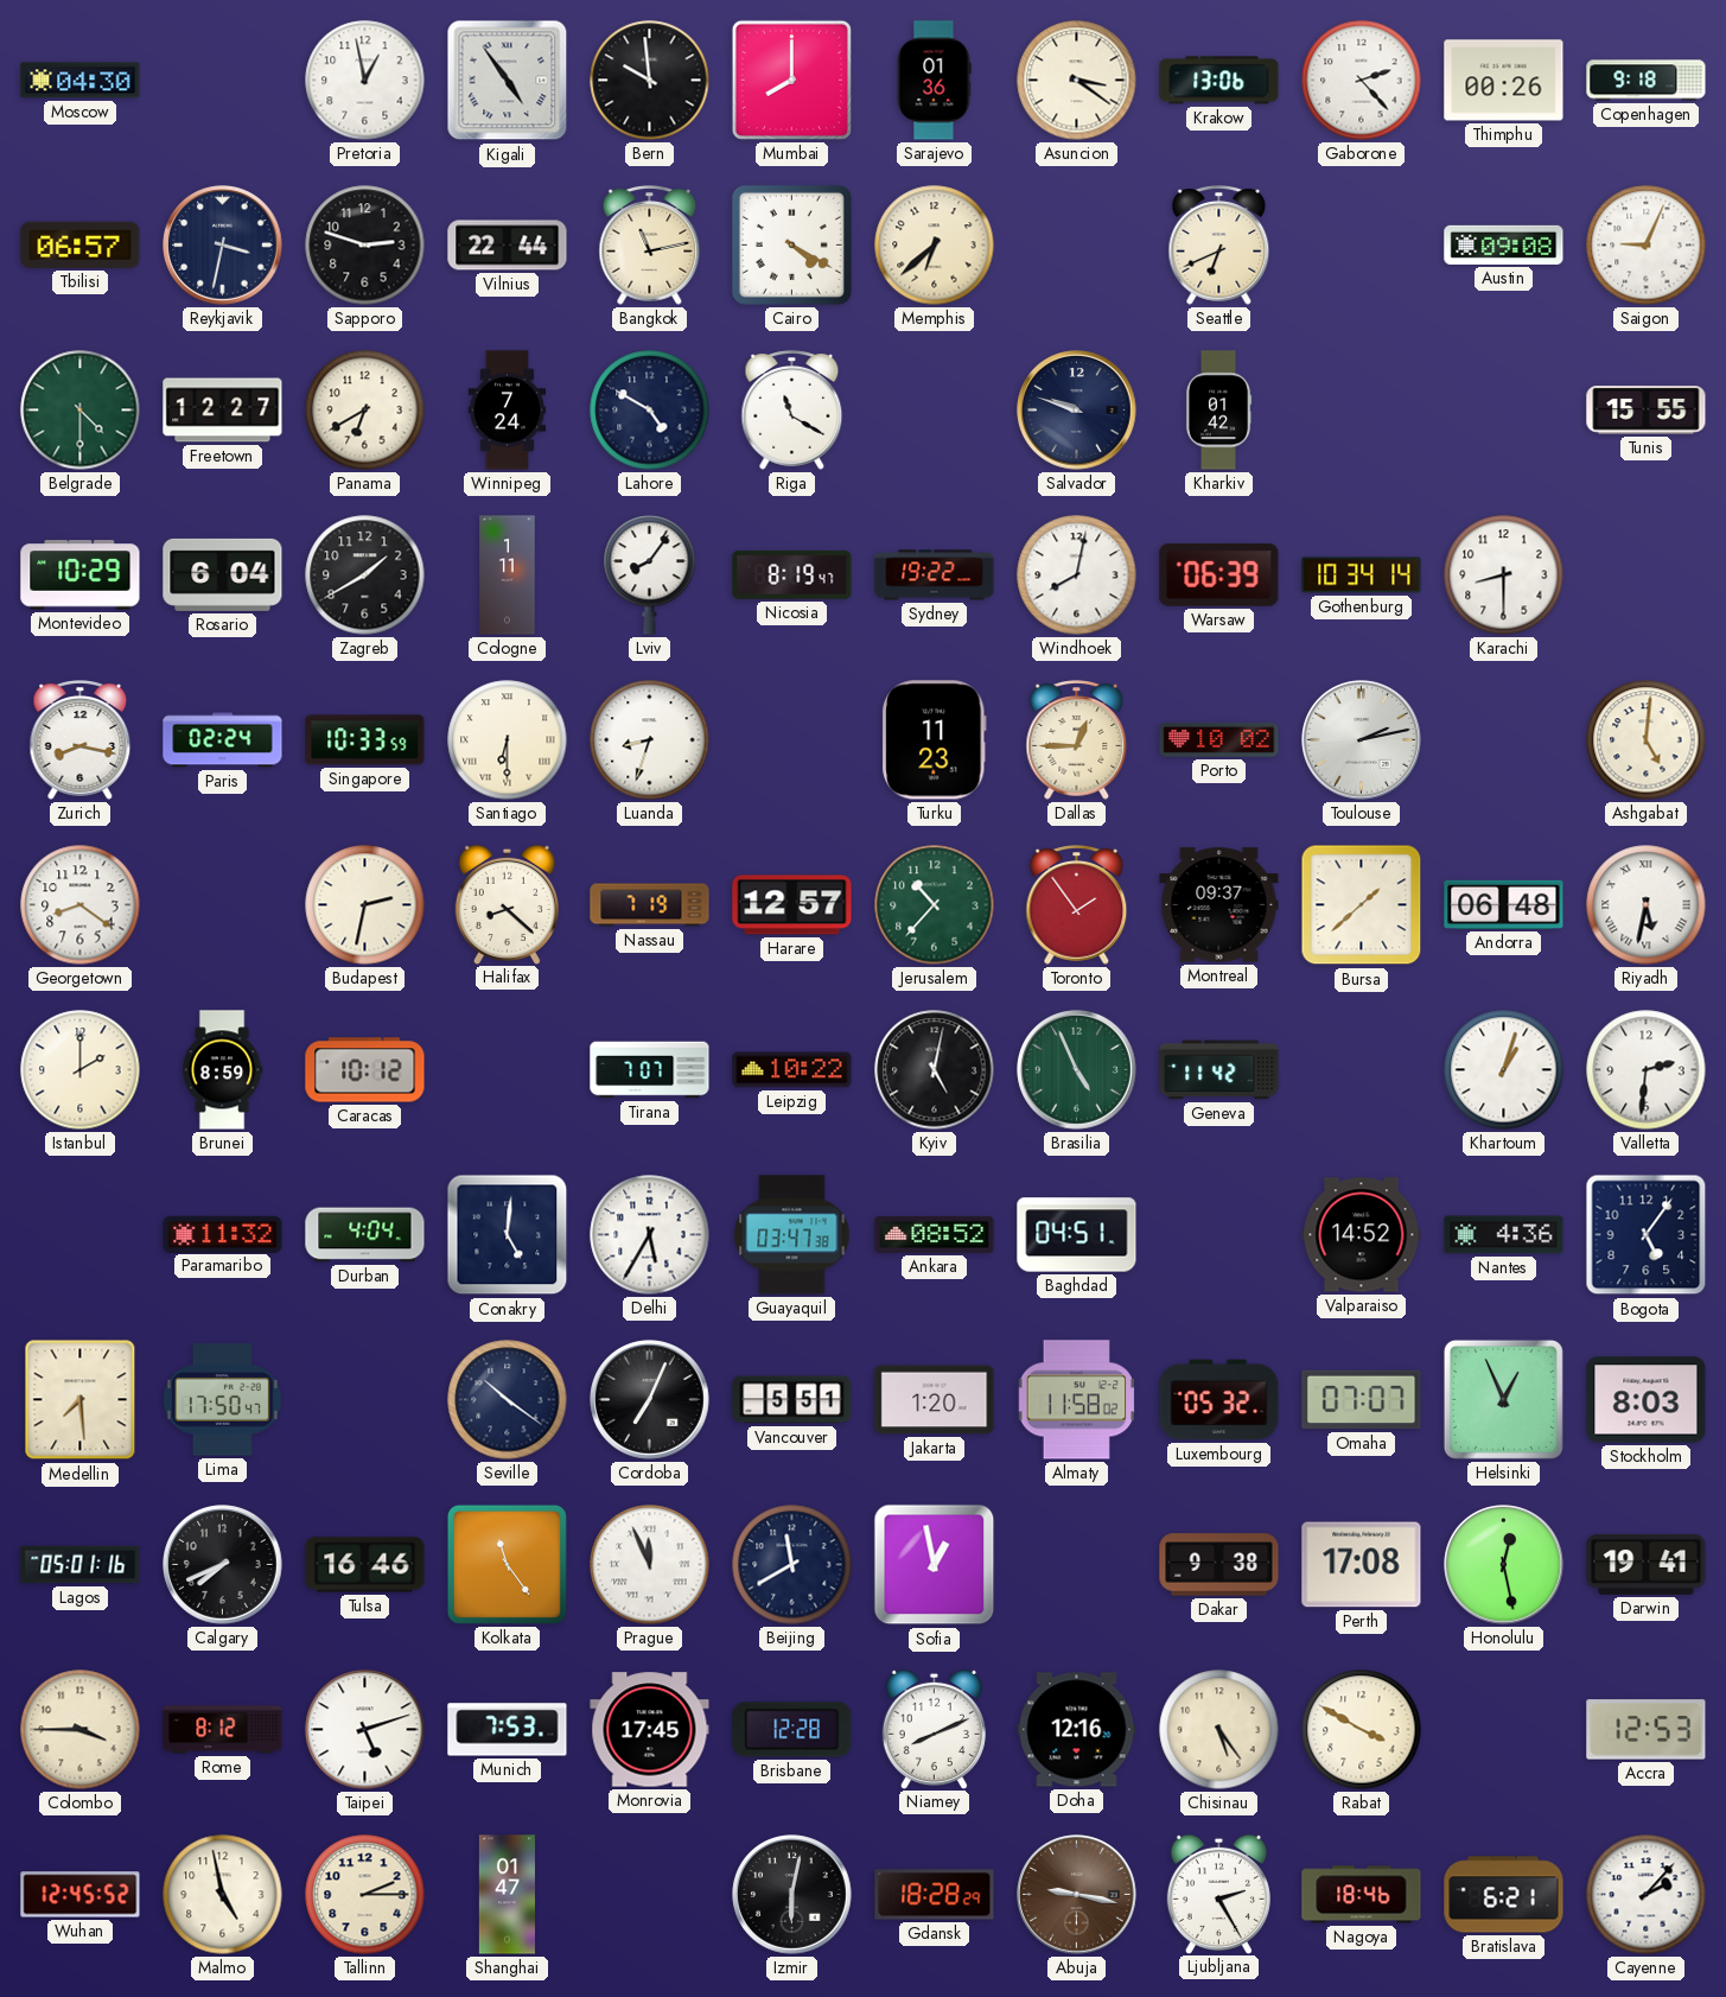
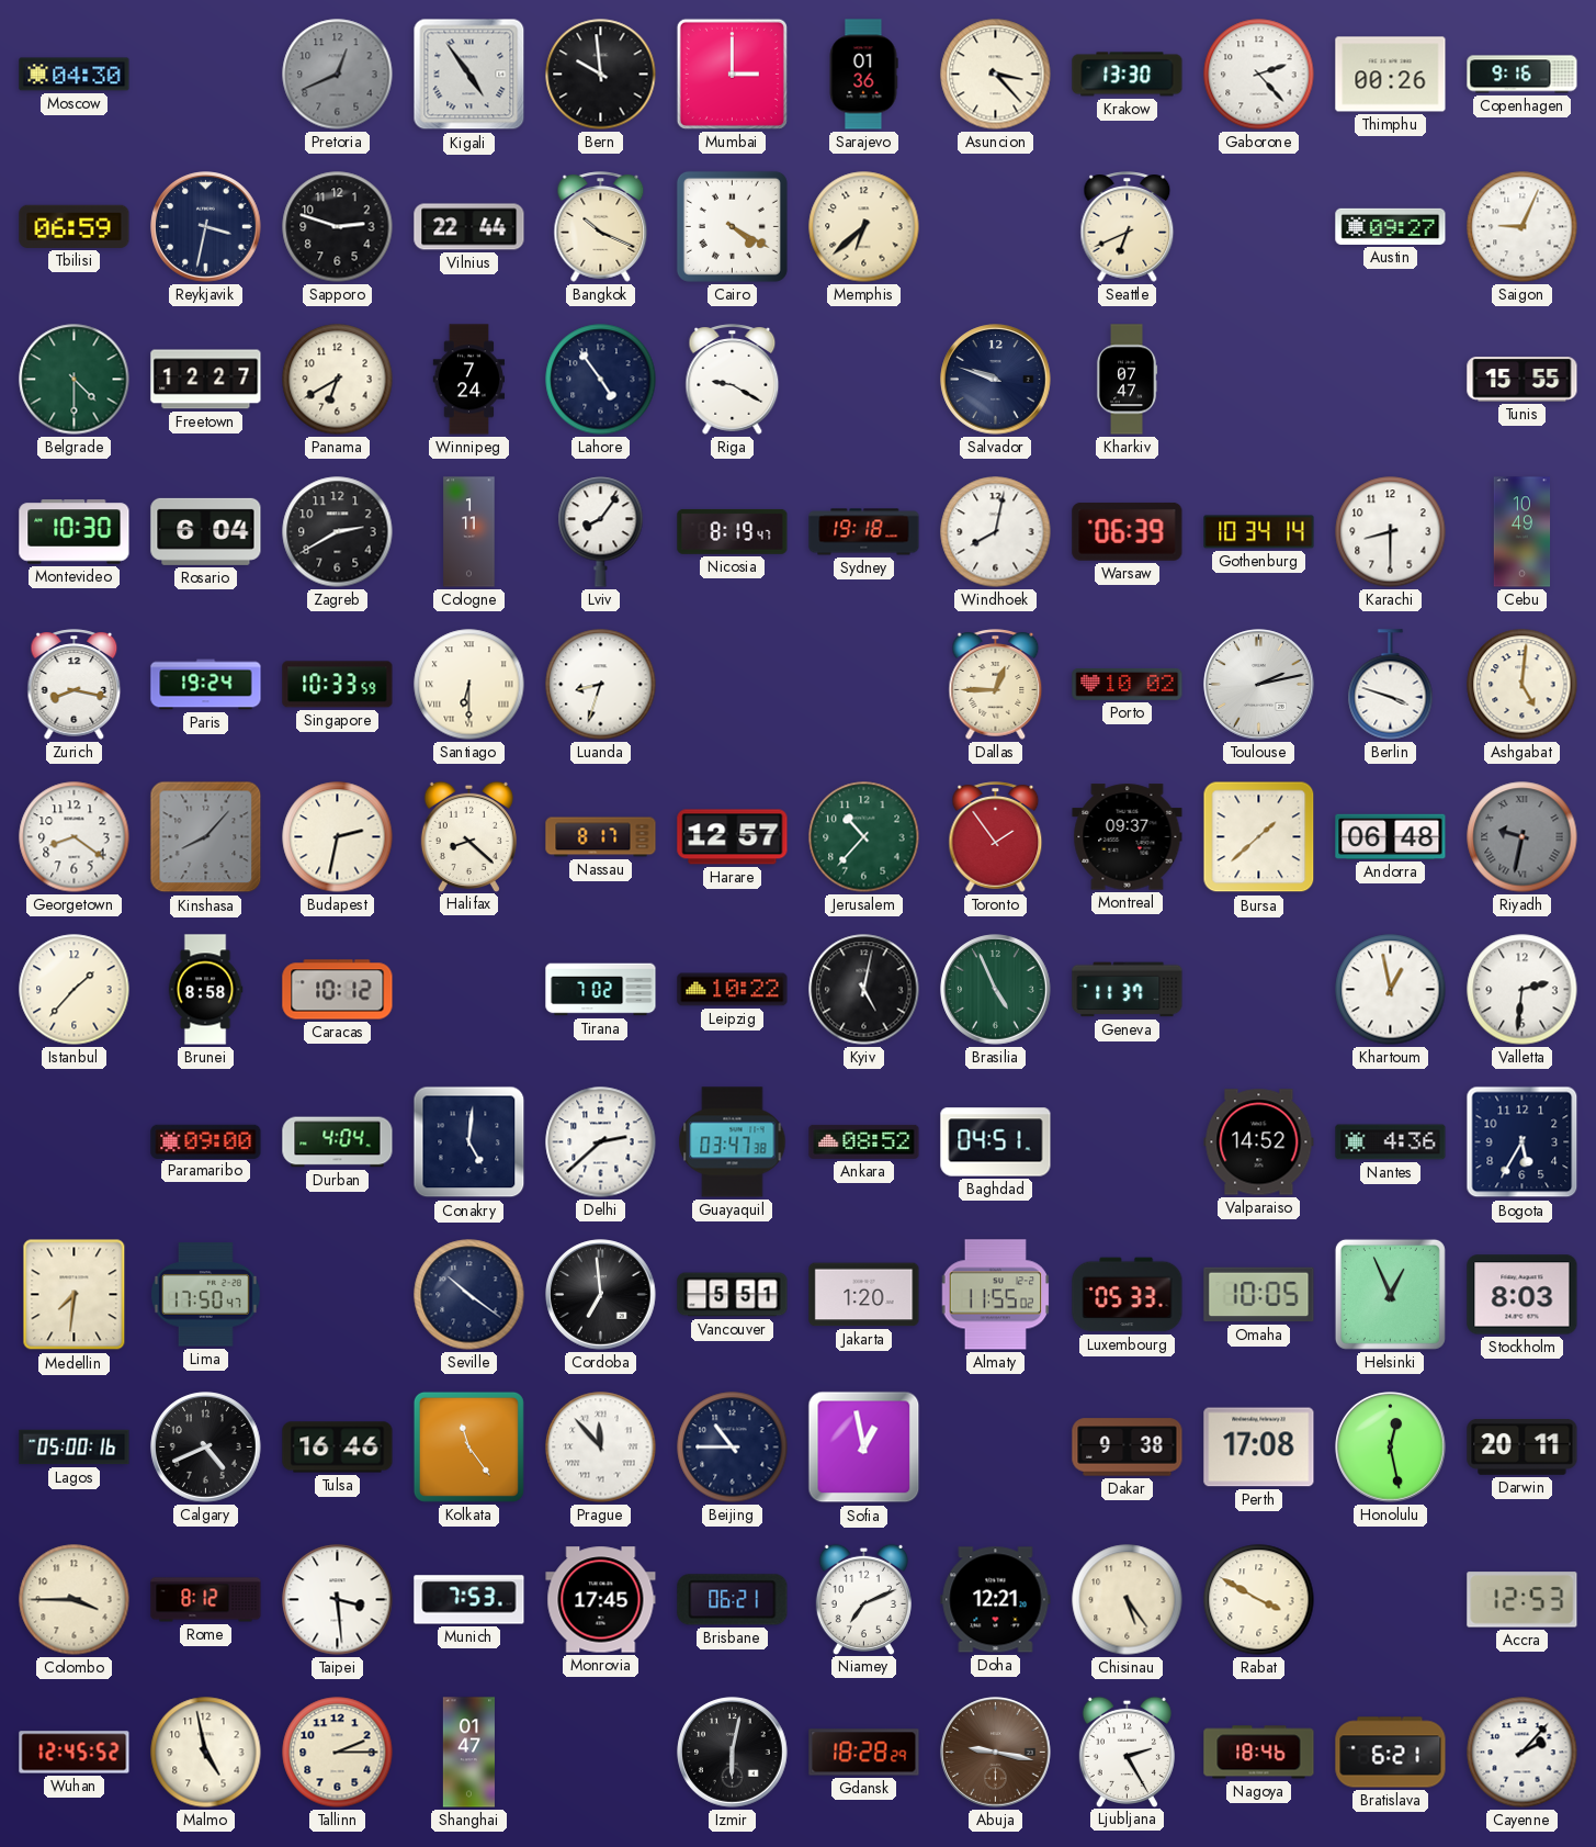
Pretoria: 12:58 -> 12:41
Pretoria dial: white -> grey
Mumbai: 8:00 -> 3:00
Asuncion: 3:21 -> 3:23
Krakow: 13:06 -> 13:30
Copenhagen: 9:18 -> 9:16
Tbilisi: 06:57 -> 06:59
Bangkok: 11:13 -> 10:19
Austin: 09:08 -> 09:27
Lahore: 4:50 -> 4:54
Riga: 11:20 -> 9:20
Kharkiv: 01:42 -> 07:47
Montevideo: 10:29 -> 10:30
Zagreb: 1:40 -> 2:40
Sydney: 19:22 -> 19:18
Cebu: none -> 10:49
Paris: 02:24 -> 19:24
Turku: 11:23 -> none
Berlin: none -> 3:48
Kinshasa: none -> 8:07
Nassau: 7:19 -> 8:17
Riyadh: 5:32 -> 9:32
Riyadh dial: white -> grey
Istanbul: 2:00 -> 1:37
Brunei: 8:59 -> 8:58
Tirana: 7:07 -> 7:02
Geneva: 11:42 -> 11:37
Khartoum: 1:03 -> 12:58
Paramaribo: 11:32 -> 09:00
Delhi: 5:35 -> 2:38
Bogota: 5:06 -> 5:35
Medellin: 7:29 -> 7:31
Cordoba: 7:04 -> 6:59
Almaty: 11:58 -> 11:55
Luxembourg: 05:32 -> 05:33
Omaha: 07:07 -> 10:05
Lagos: 05:01 -> 05:00
Calgary: 7:41 -> 4:41
Prague: 11:56 -> 11:53
Beijing: 11:40 -> 10:45
Darwin: 19:41 -> 20:11
Taipei: 5:12 -> 3:29
Brisbane: 12:28 -> 06:21
Niamey: 8:11 -> 7:11
Doha: 12:16 -> 12:21
